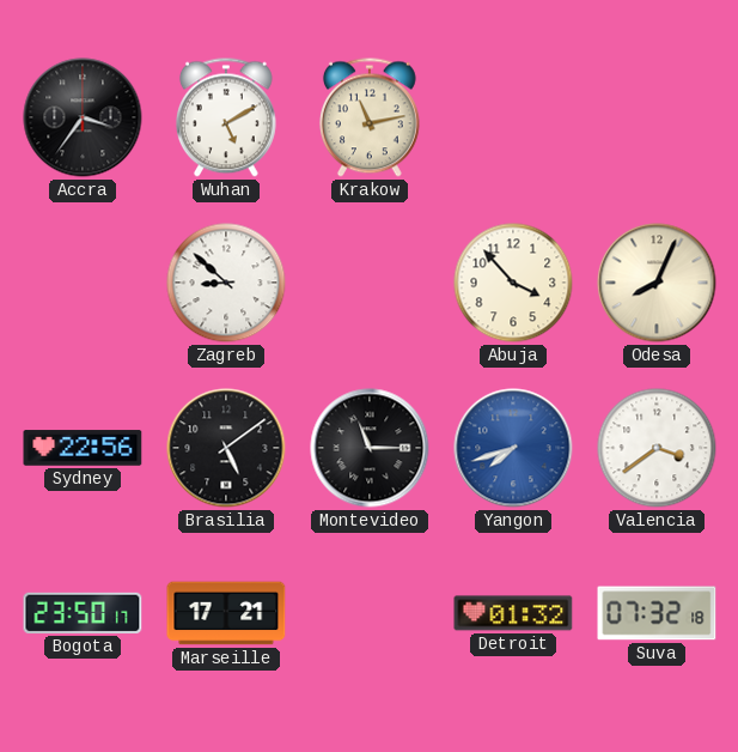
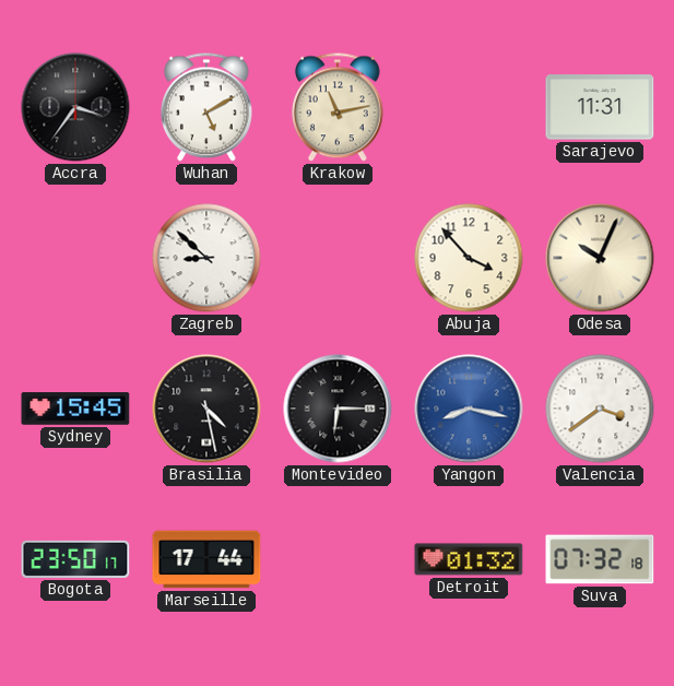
Sarajevo: none -> 11:31
Odesa: 8:04 -> 10:04
Sydney: 22:56 -> 15:45
Brasilia: 5:09 -> 4:28
Montevideo: 11:15 -> 6:15
Yangon: 7:42 -> 8:17
Marseille: 17:21 -> 17:44
